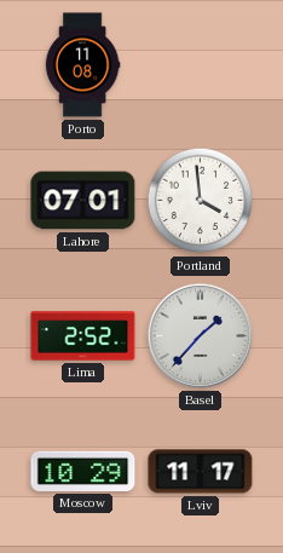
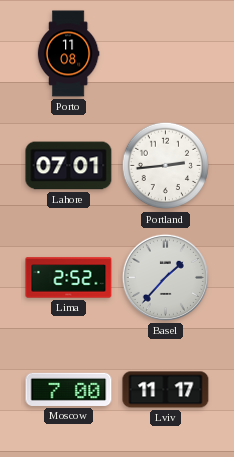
Portland: 3:59 -> 2:44
Moscow: 10:29 -> 7:00
